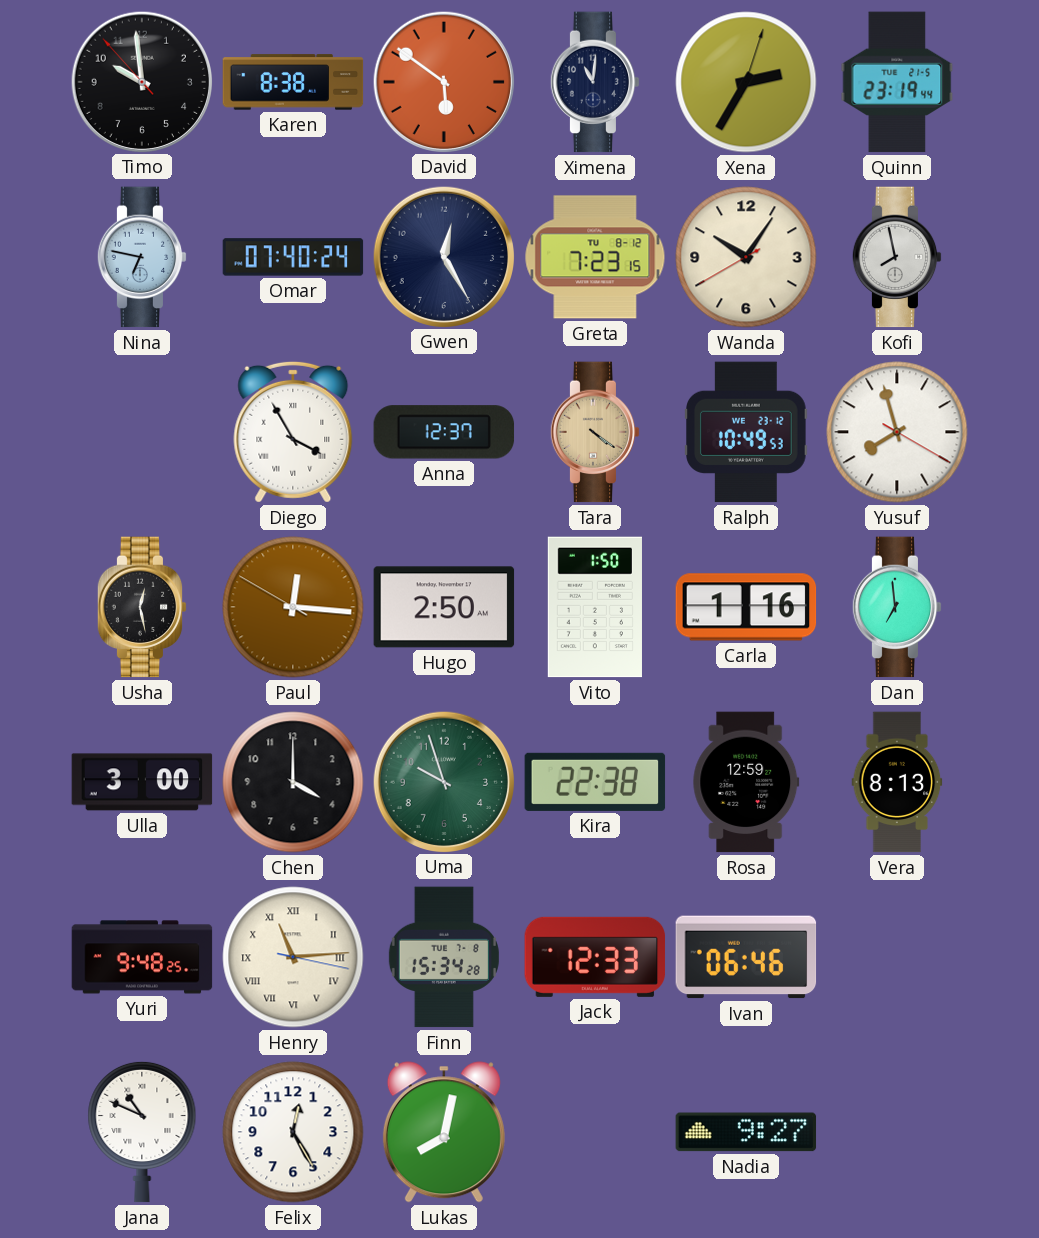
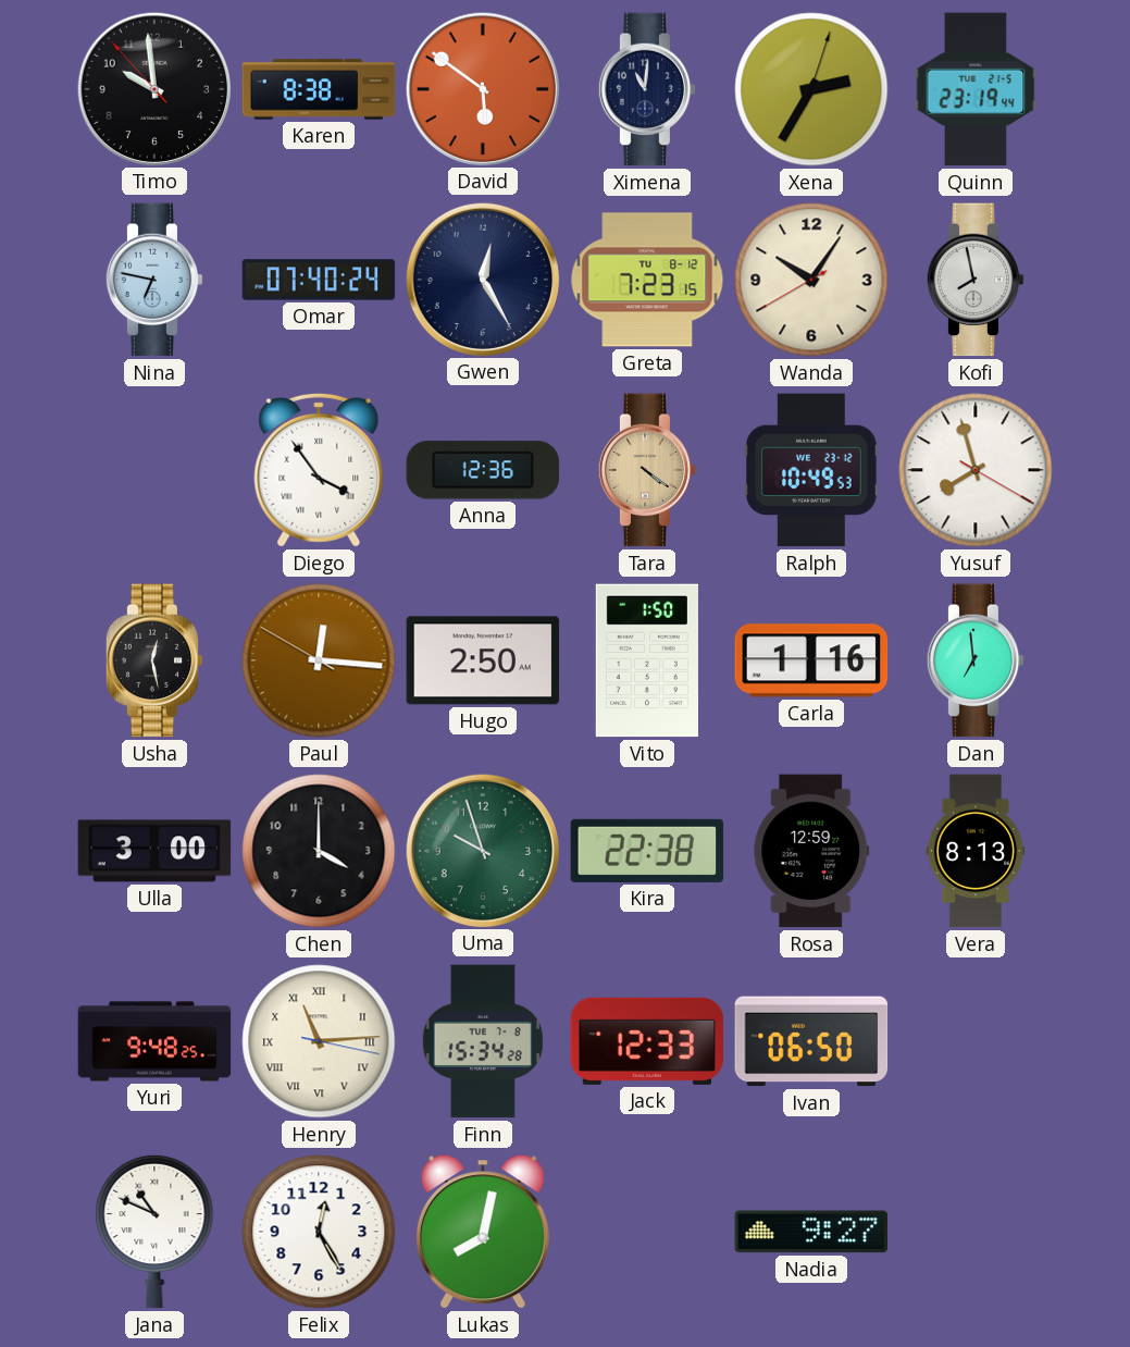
Diego: 3:55 -> 3:54
Anna: 12:37 -> 12:36
Ivan: 06:46 -> 06:50
